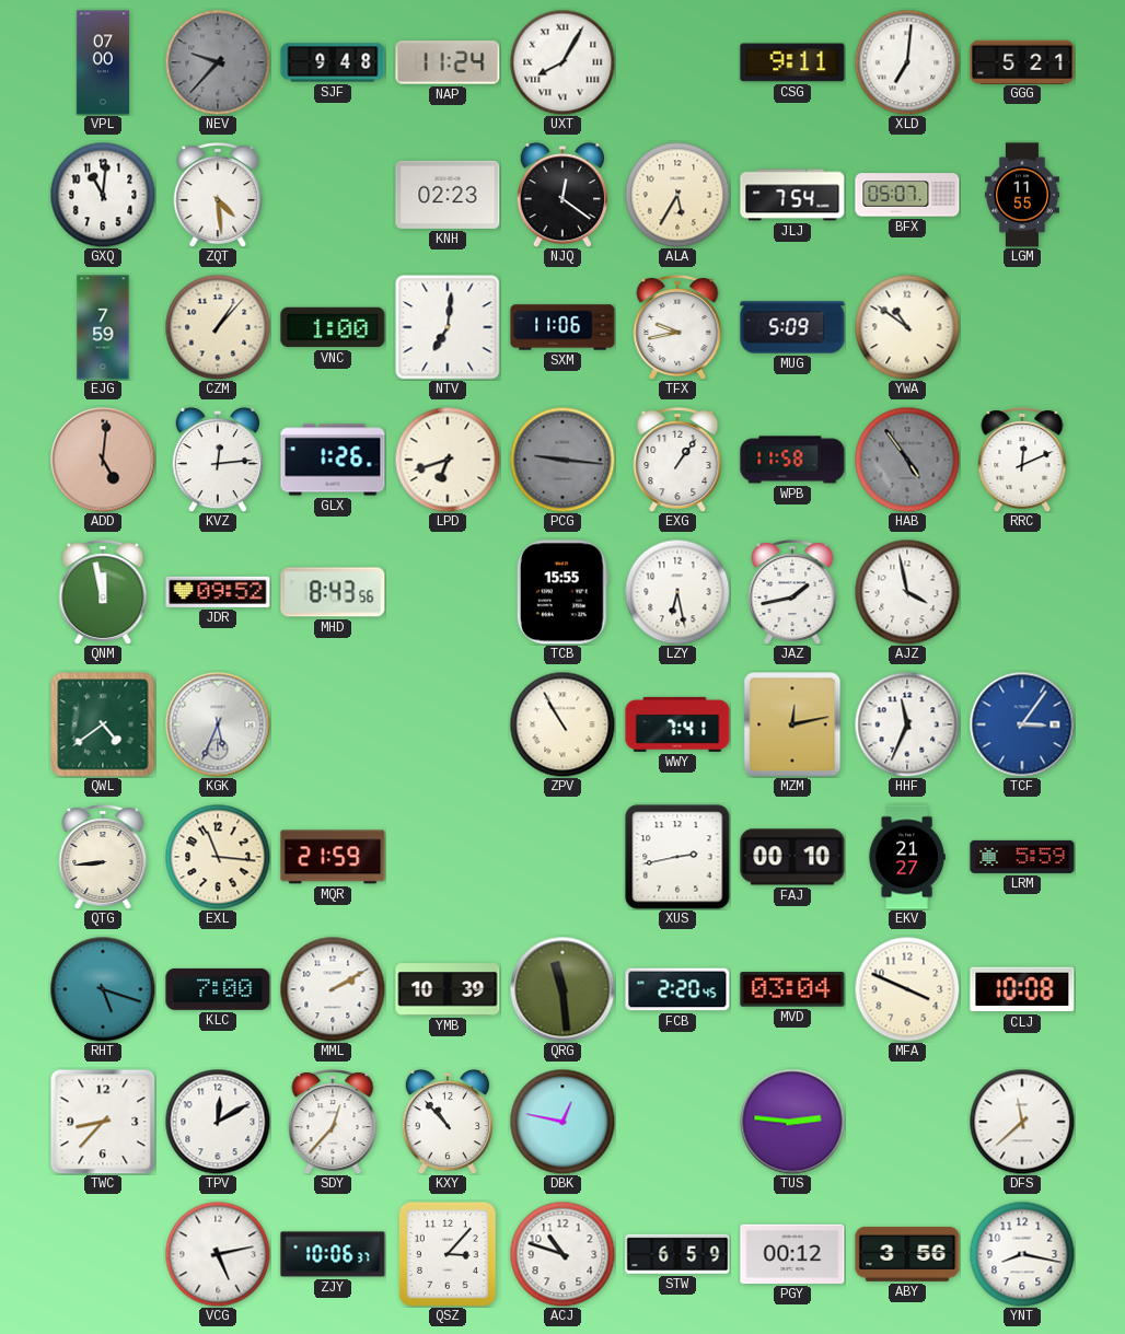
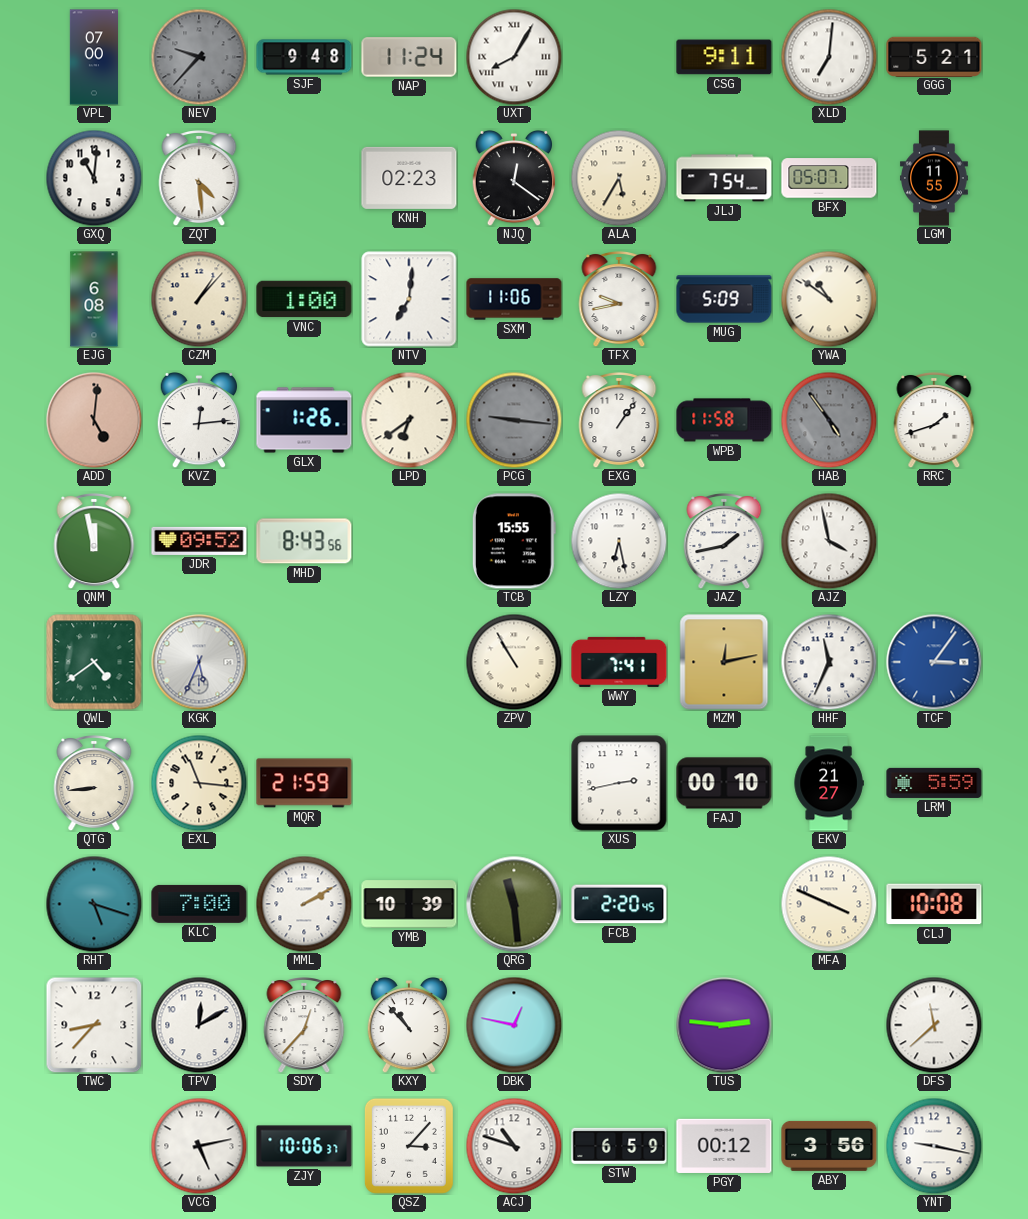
EJG: 7:59 -> 6:08
LPD: 6:42 -> 6:39
RRC: 12:11 -> 1:42
MVD: 03:04 -> none
YNT: 8:17 -> 9:17
